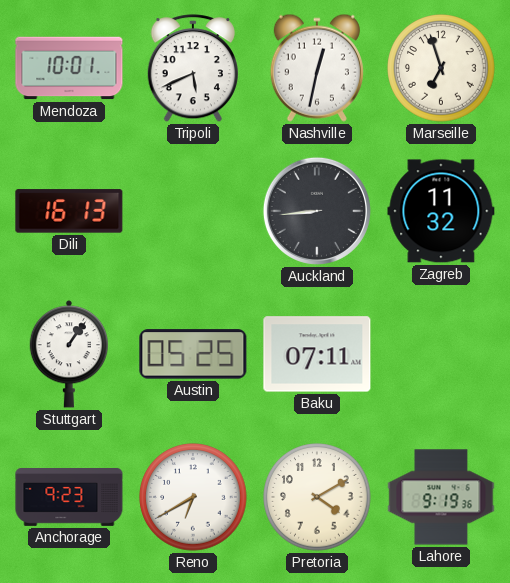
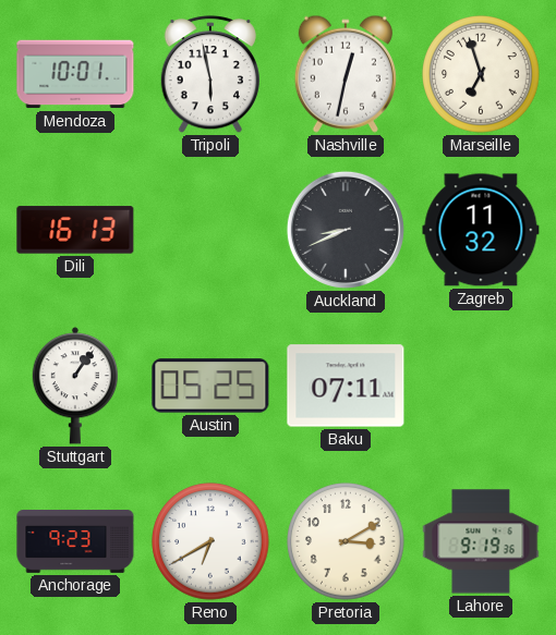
Tripoli: 5:41 -> 5:58
Auckland: 8:44 -> 8:41
Pretoria: 4:10 -> 3:10
